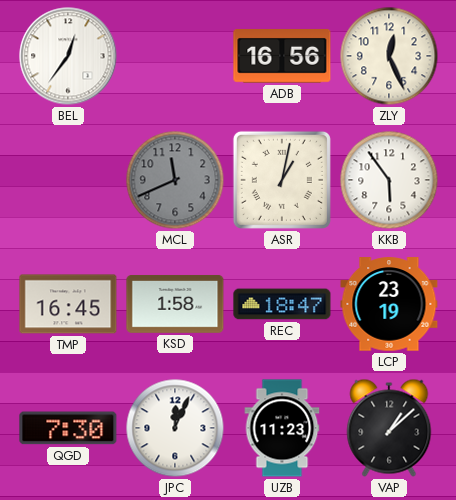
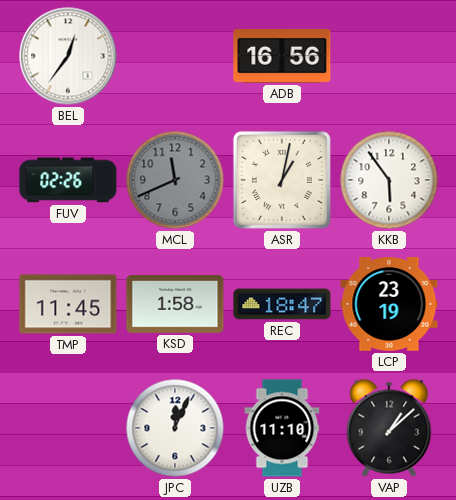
ZLY: 12:26 -> none
FUV: none -> 02:26
TMP: 16:45 -> 11:45
QGD: 7:30 -> none
UZB: 11:23 -> 11:10
